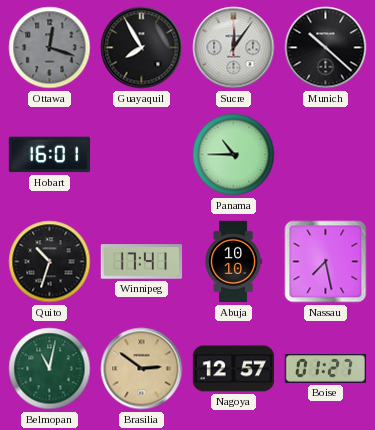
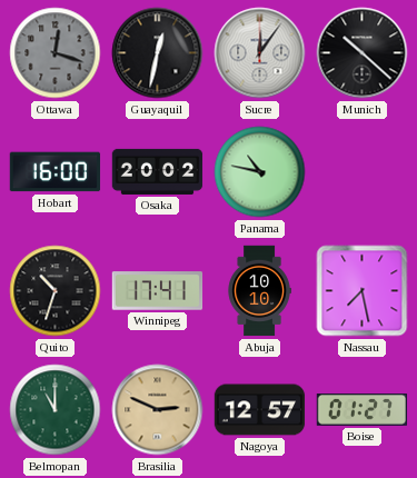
Guayaquil: 7:55 -> 12:32
Hobart: 16:01 -> 16:00
Osaka: none -> 20:02
Panama: 10:45 -> 10:47
Belmopan: 11:02 -> 11:00
Brasilia: 2:51 -> 2:49
